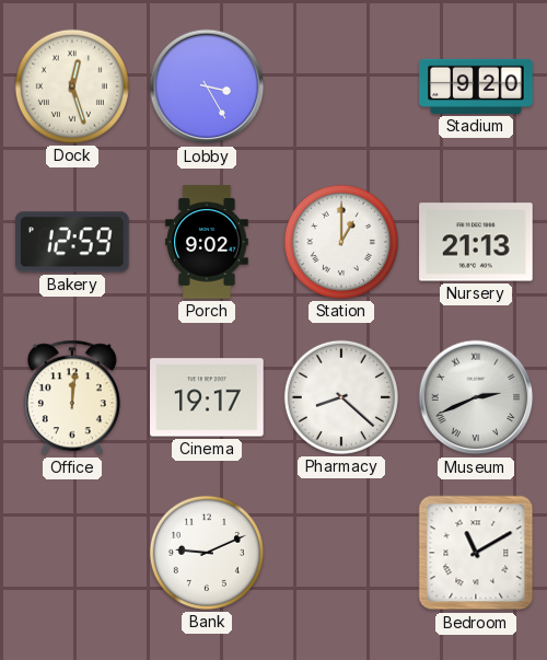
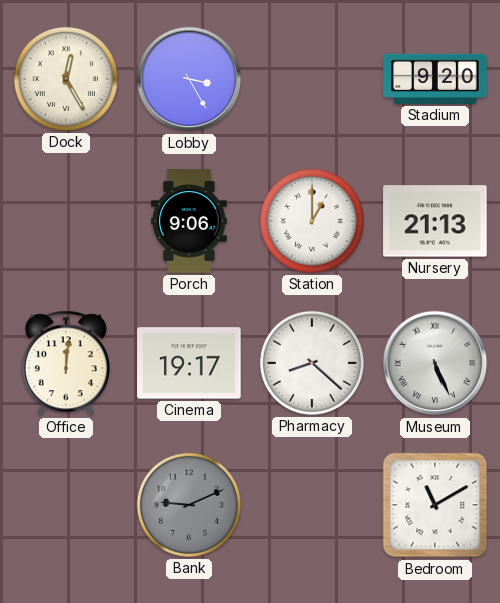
Dock: 12:27 -> 12:25
Bakery: 12:59 -> none
Porch: 9:02 -> 9:06
Museum: 2:41 -> 5:26
Bank dial: white -> grey
